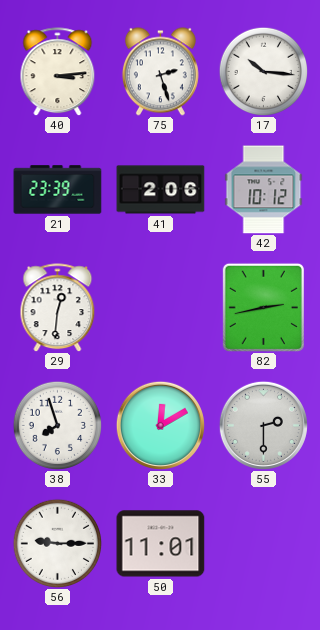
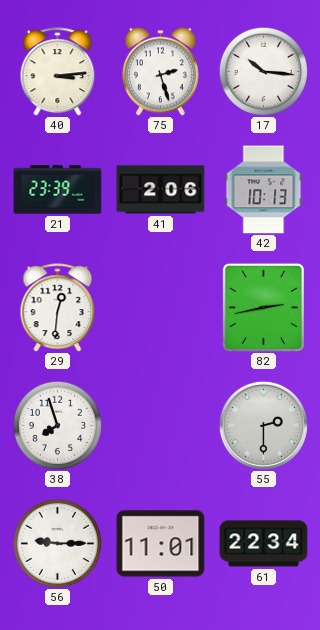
42: 10:12 -> 10:13
33: 12:10 -> none
61: none -> 22:34
